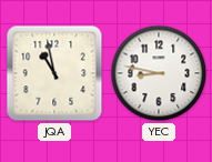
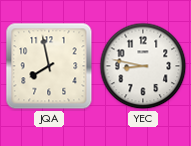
JQA: 10:58 -> 7:58
